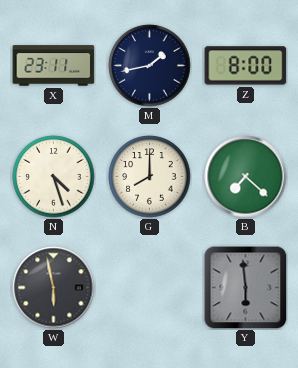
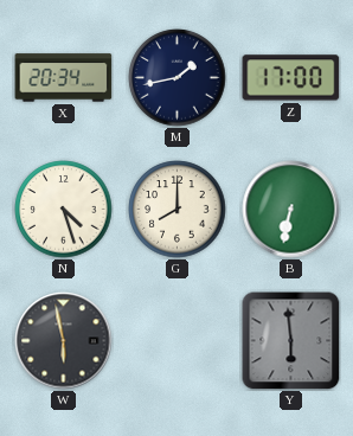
X: 23:11 -> 20:34
Z: 8:00 -> 17:00
B: 7:22 -> 6:32
